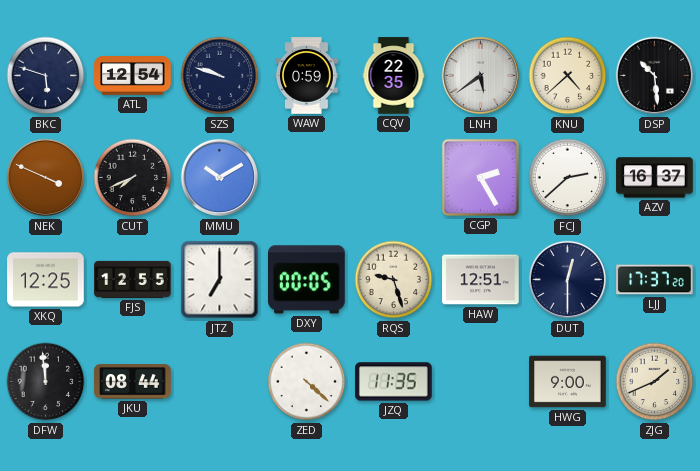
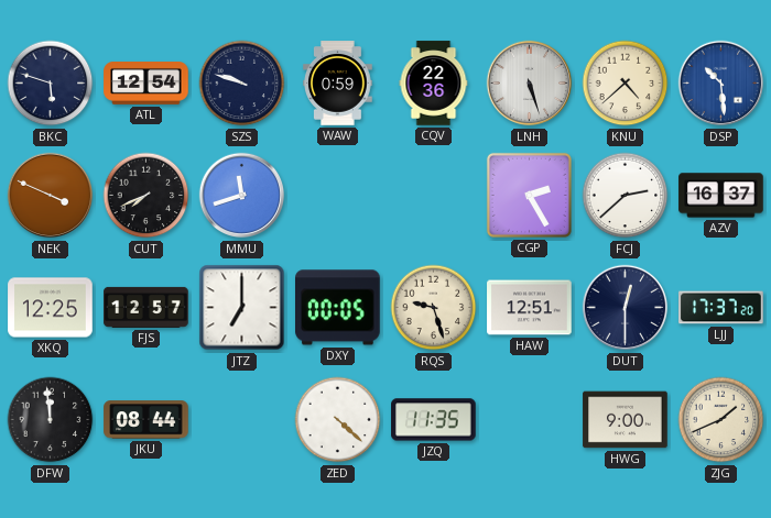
CQV: 22:35 -> 22:36
LNH: 5:39 -> 5:27
DSP dial: black -> blue
MMU: 10:10 -> 11:42
FJS: 12:55 -> 12:57
